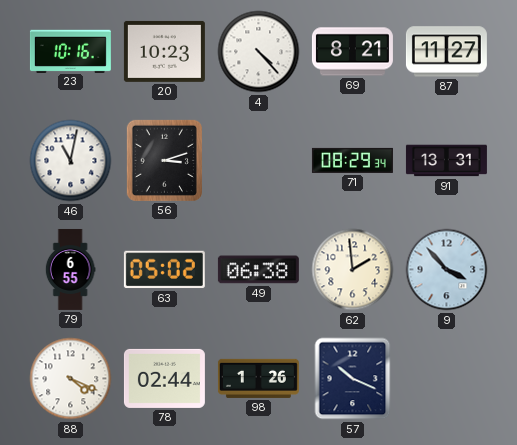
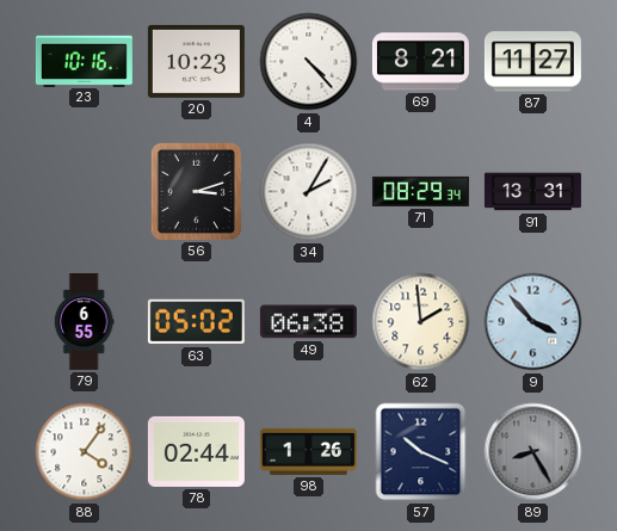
46: 11:02 -> none
34: none -> 2:05
88: 4:19 -> 4:06
89: none -> 8:25
